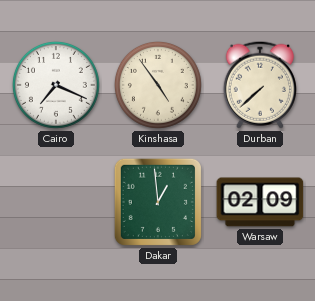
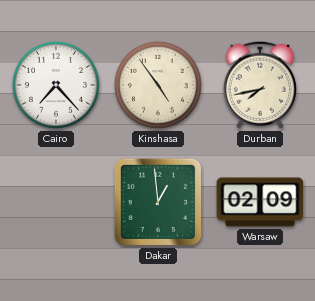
Cairo: 7:19 -> 7:23
Durban: 7:38 -> 7:43
